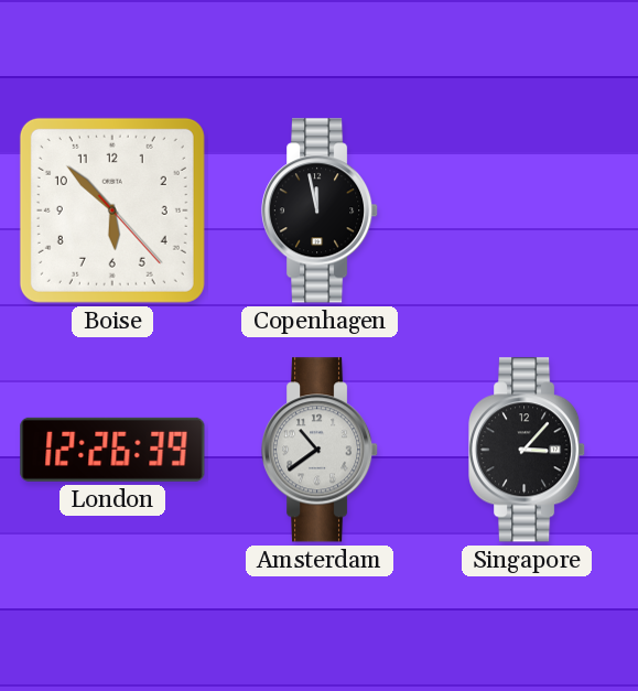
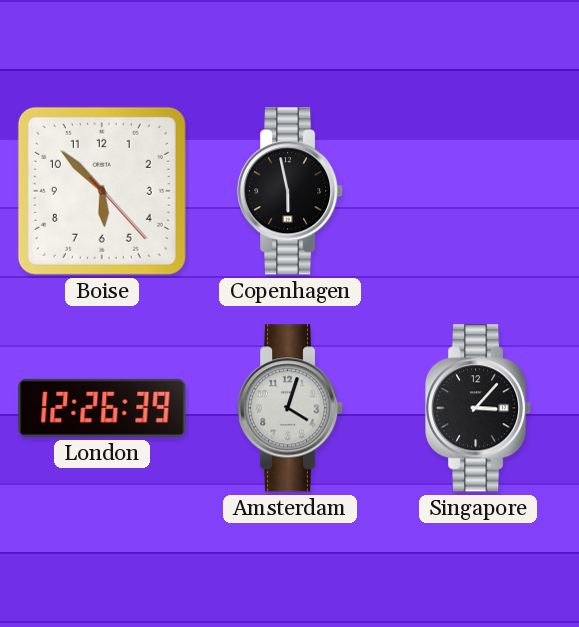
Copenhagen: 11:58 -> 5:58
Amsterdam: 10:39 -> 4:03
